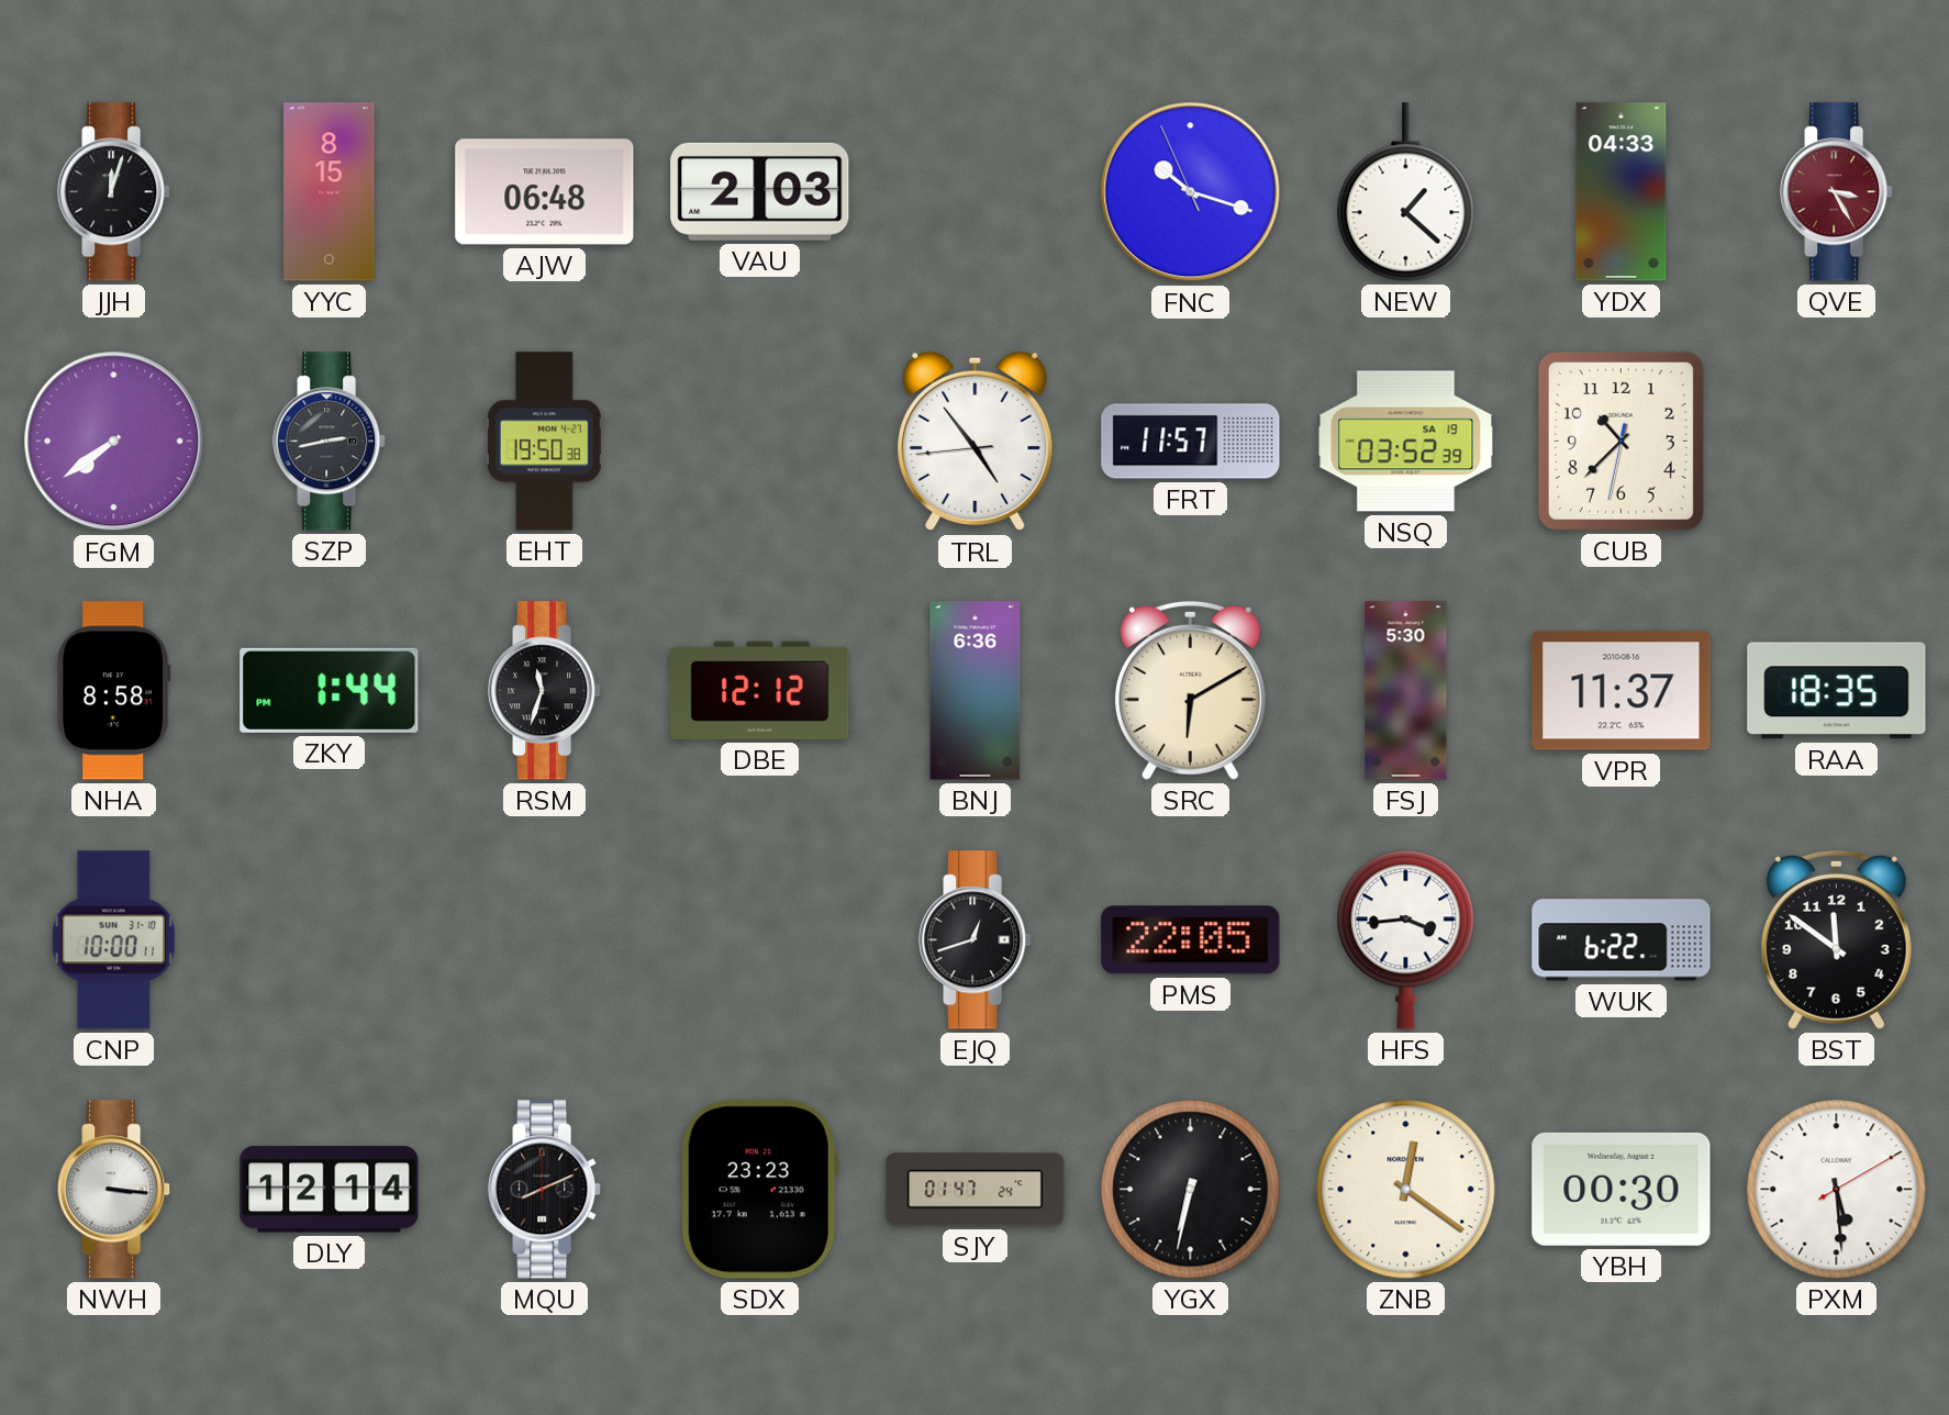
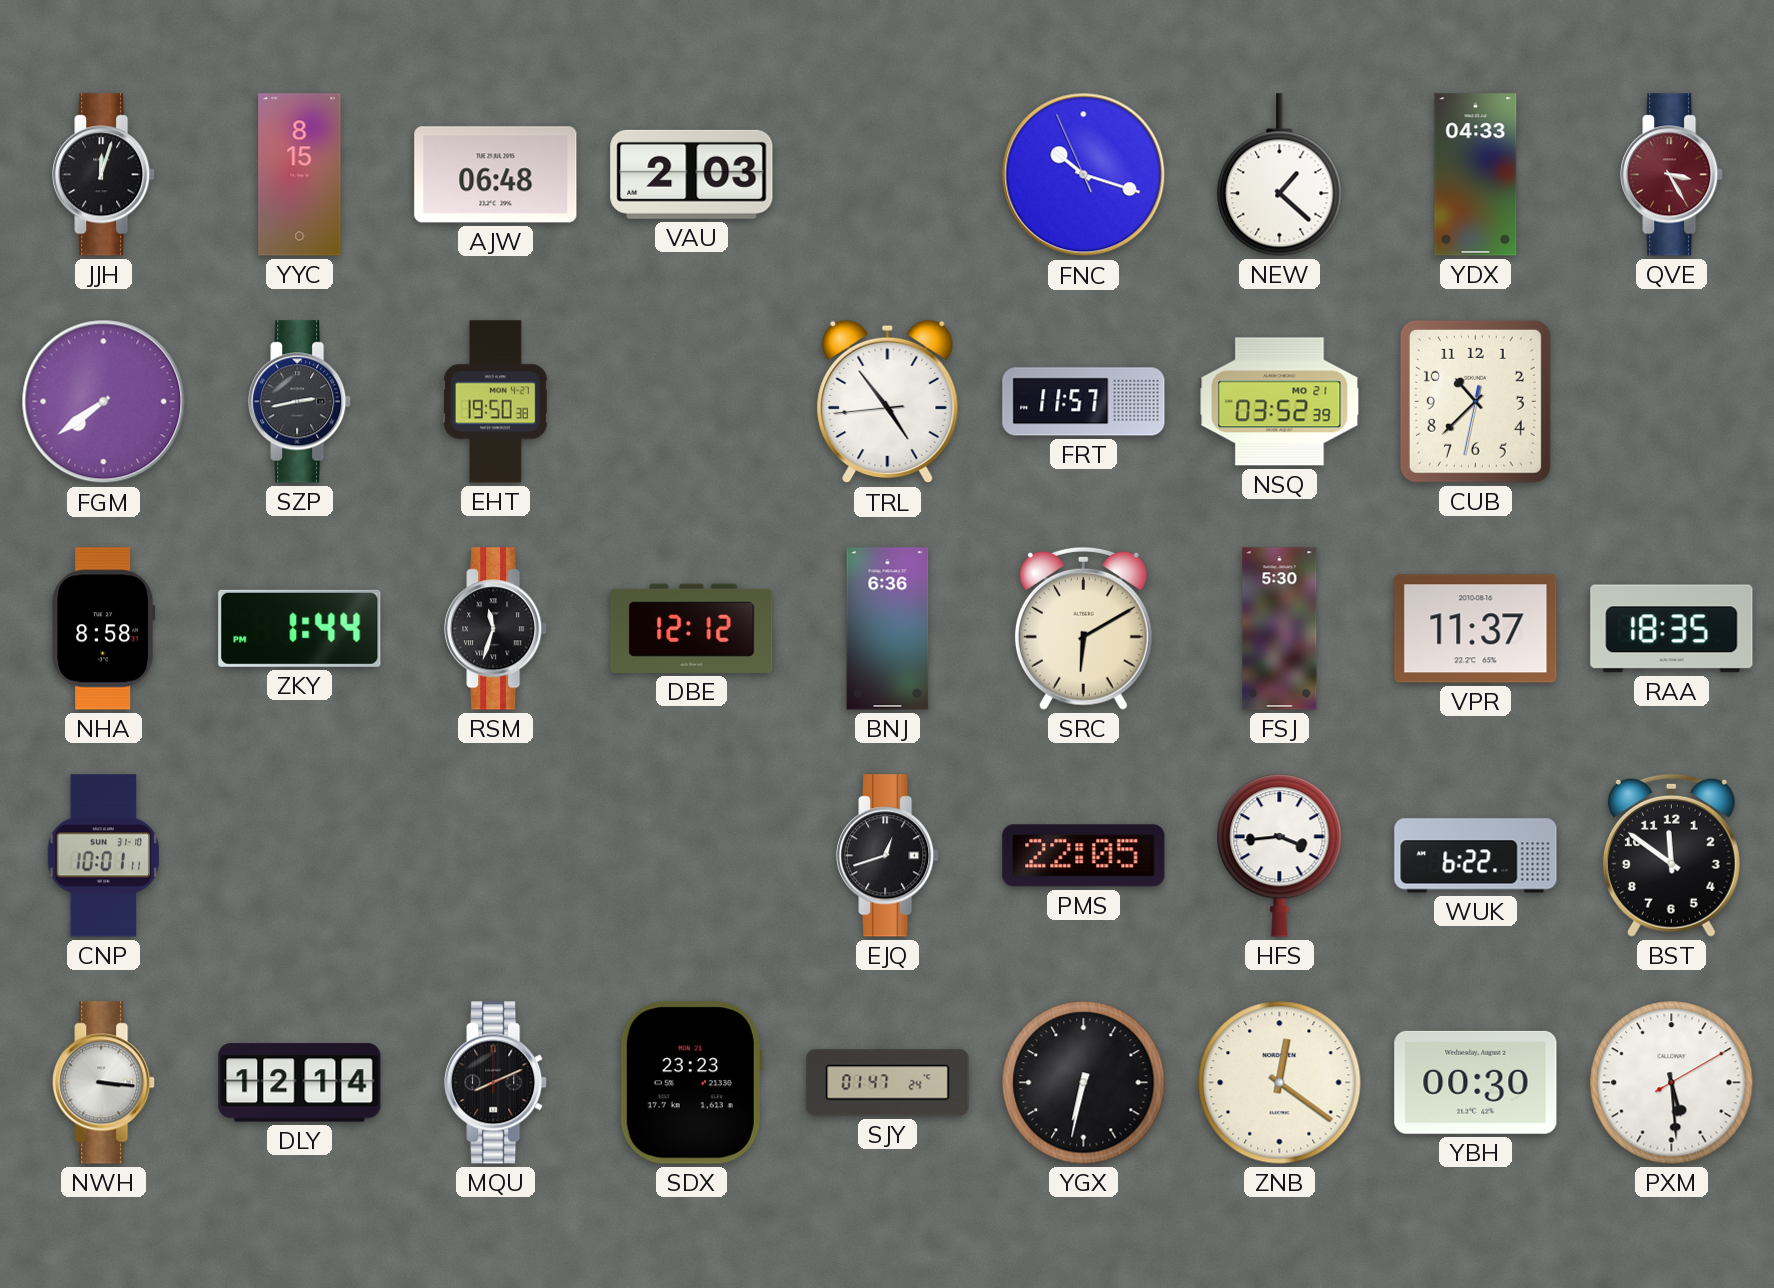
NSQ date: SA 19 -> MO 21
CNP: 10:00 -> 10:01
